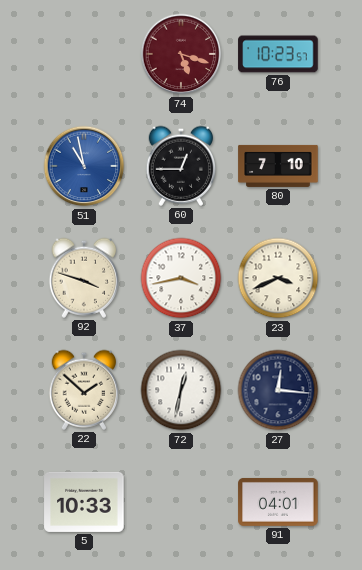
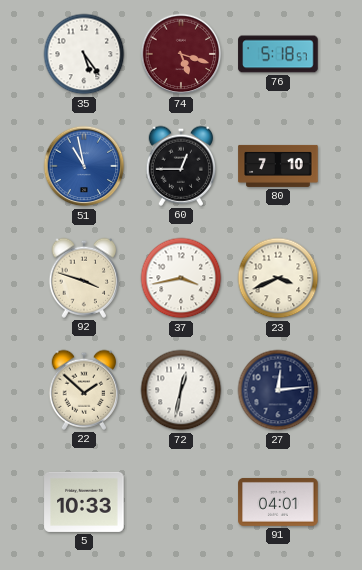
35: none -> 5:24
76: 10:23 -> 5:18
27: 12:16 -> 12:14
